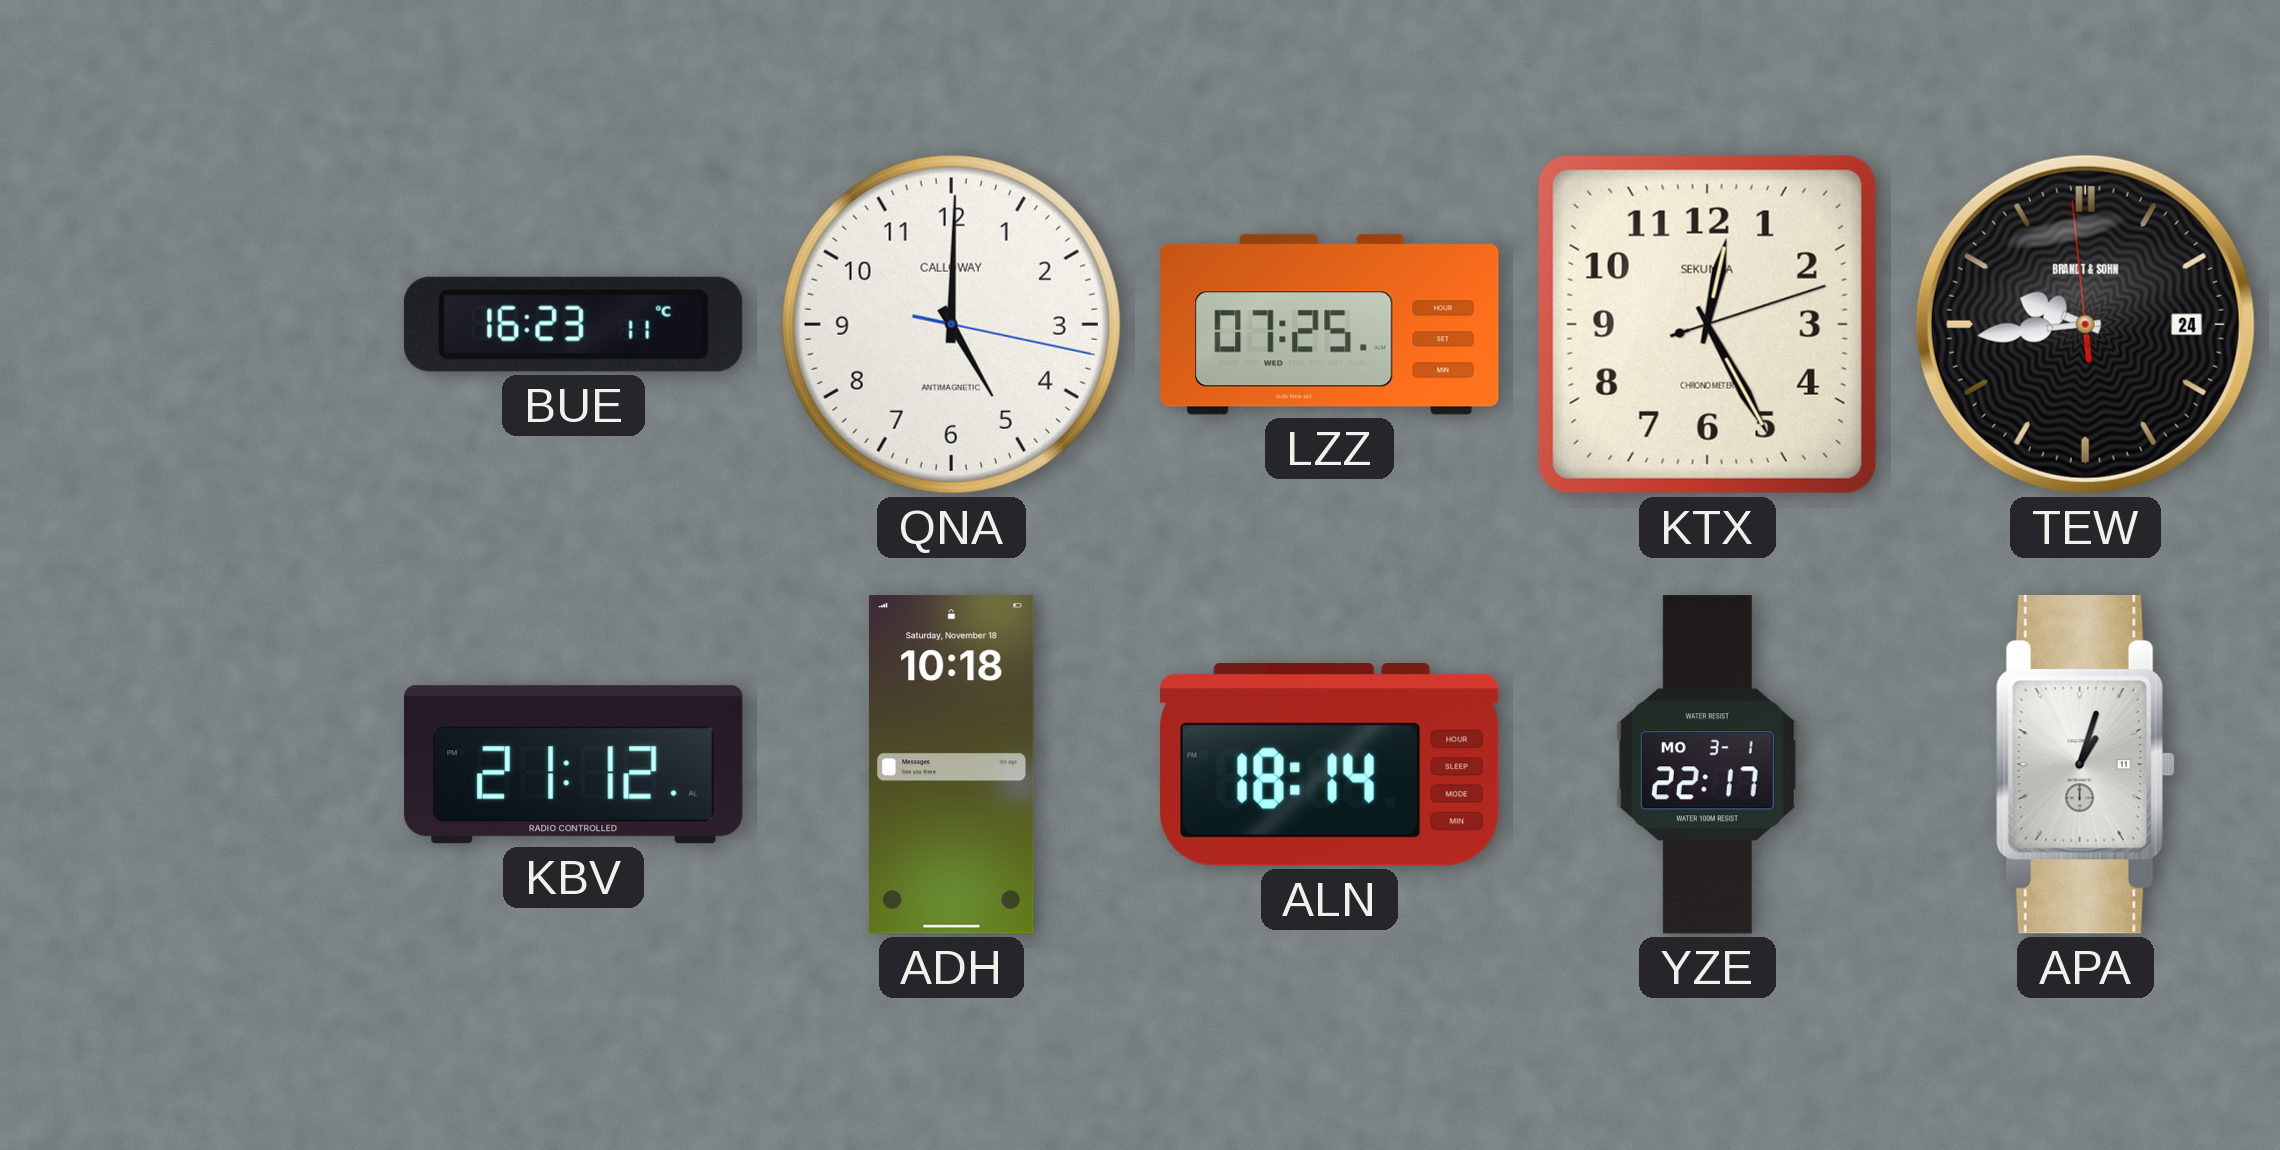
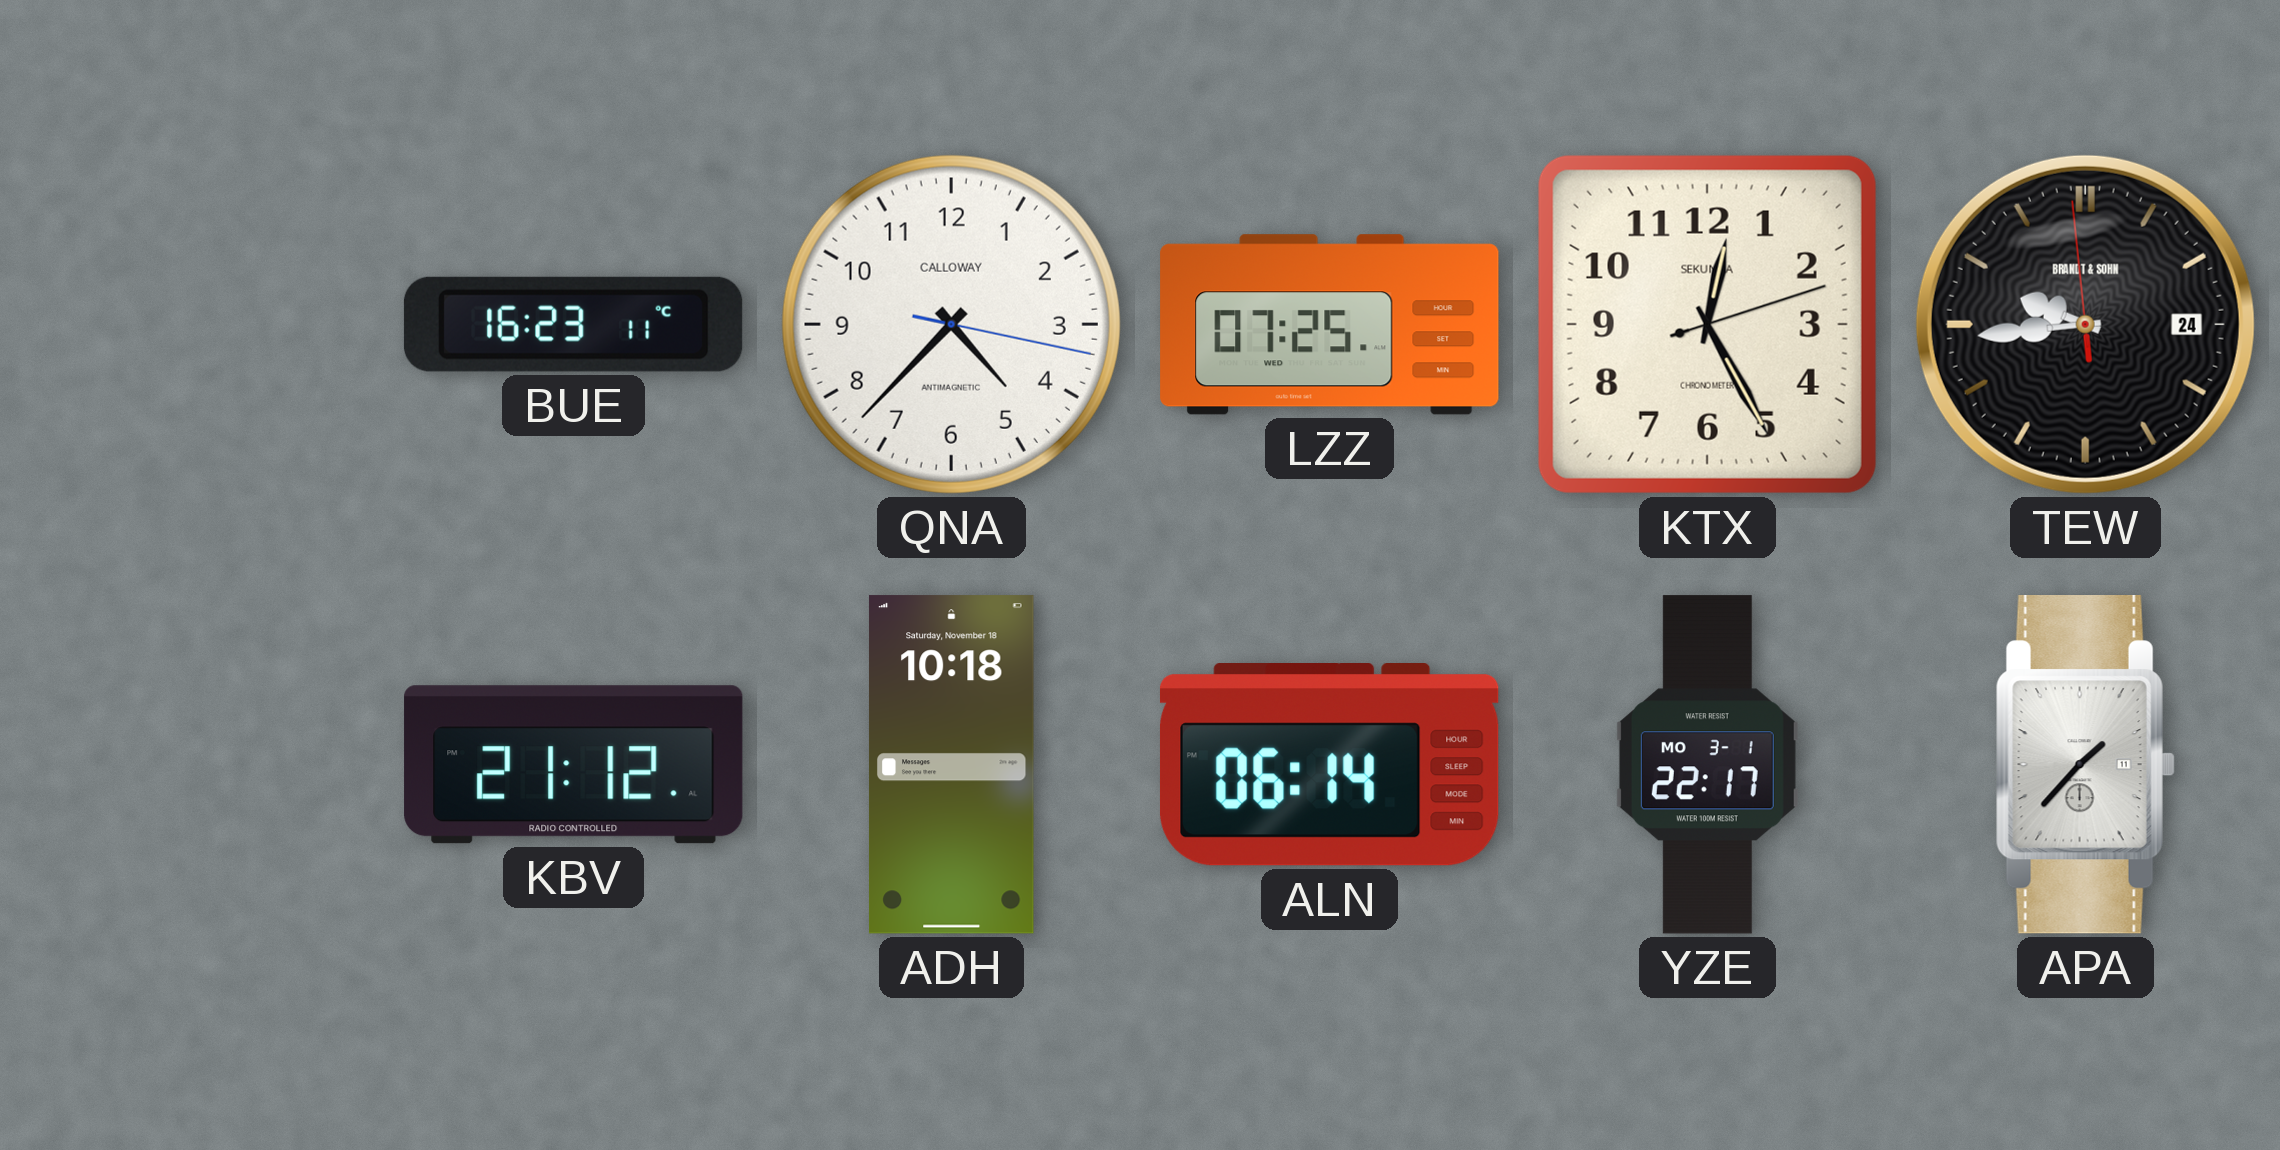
QNA: 5:00 -> 4:37
ALN: 18:14 -> 06:14
APA: 1:03 -> 1:37
